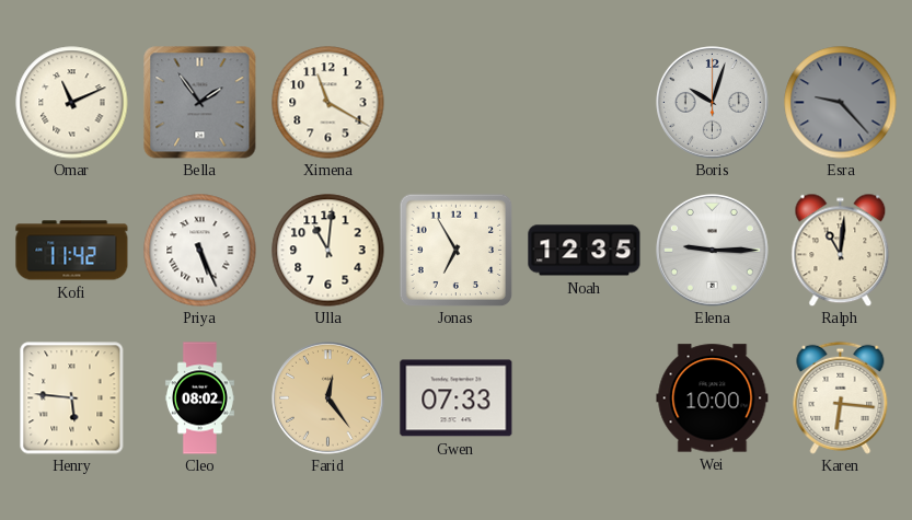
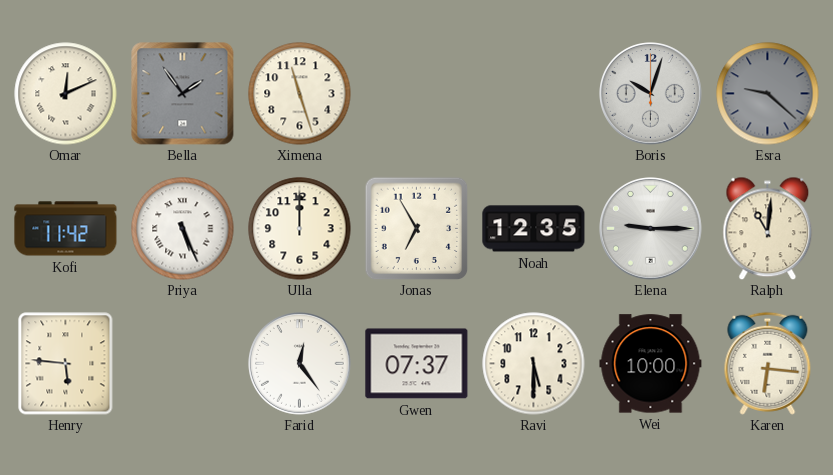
Omar: 11:11 -> 12:11
Ximena: 11:20 -> 11:27
Esra: 9:23 -> 9:22
Ulla: 11:01 -> 12:00
Cleo: 08:02 -> none
Farid dial: champagne -> white
Gwen: 07:33 -> 07:37
Ravi: none -> 5:30
